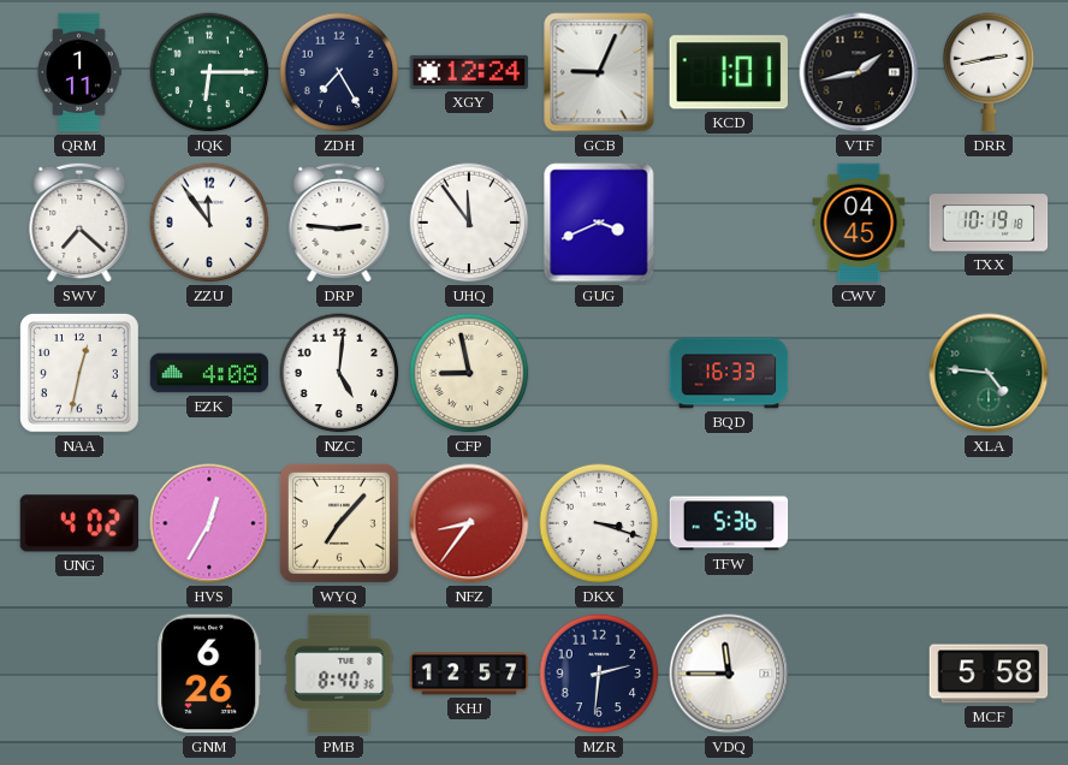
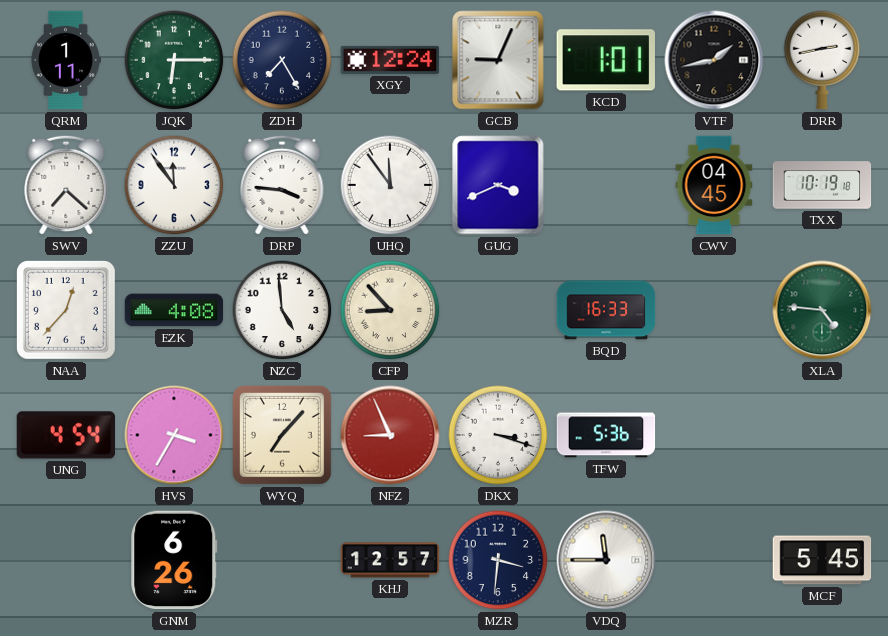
DRP: 2:46 -> 3:46
NAA: 12:32 -> 12:37
NZC: 5:01 -> 4:59
CFP: 8:58 -> 8:53
UNG: 4:02 -> 4:54
HVS: 12:35 -> 3:35
NFZ: 8:36 -> 8:56
PMB: 8:40 -> none
MZR: 2:31 -> 3:31
MCF: 5:58 -> 5:45
